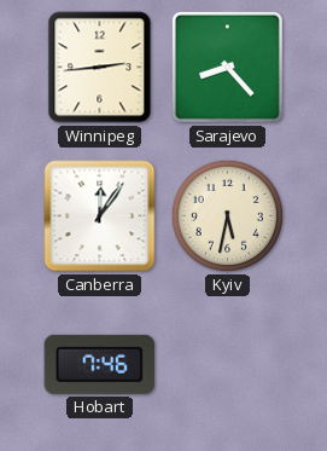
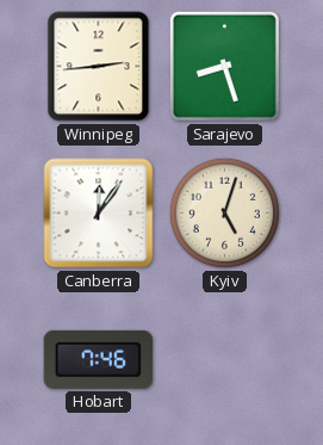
Sarajevo: 8:23 -> 8:27
Kyiv: 5:32 -> 5:03
